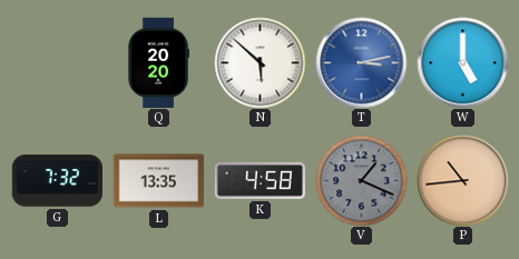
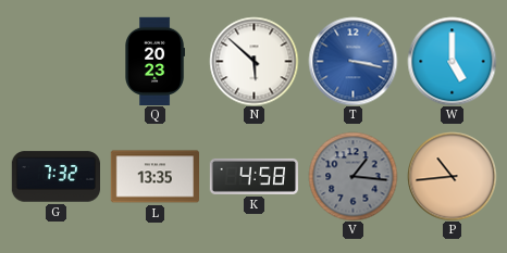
Q: 20:20 -> 20:23
T: 3:13 -> 3:17
V: 1:19 -> 1:16
